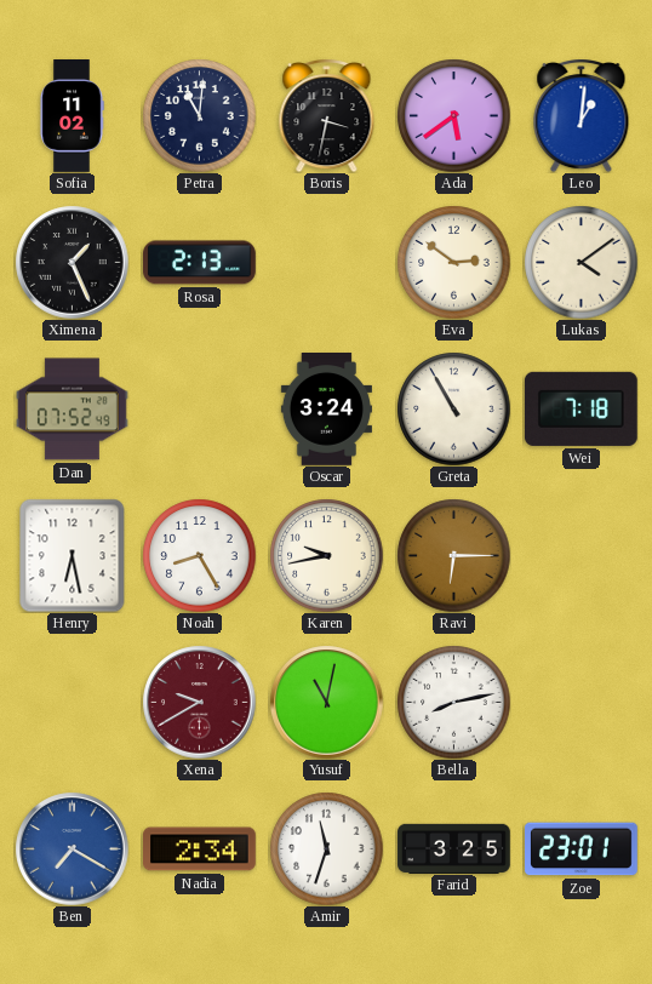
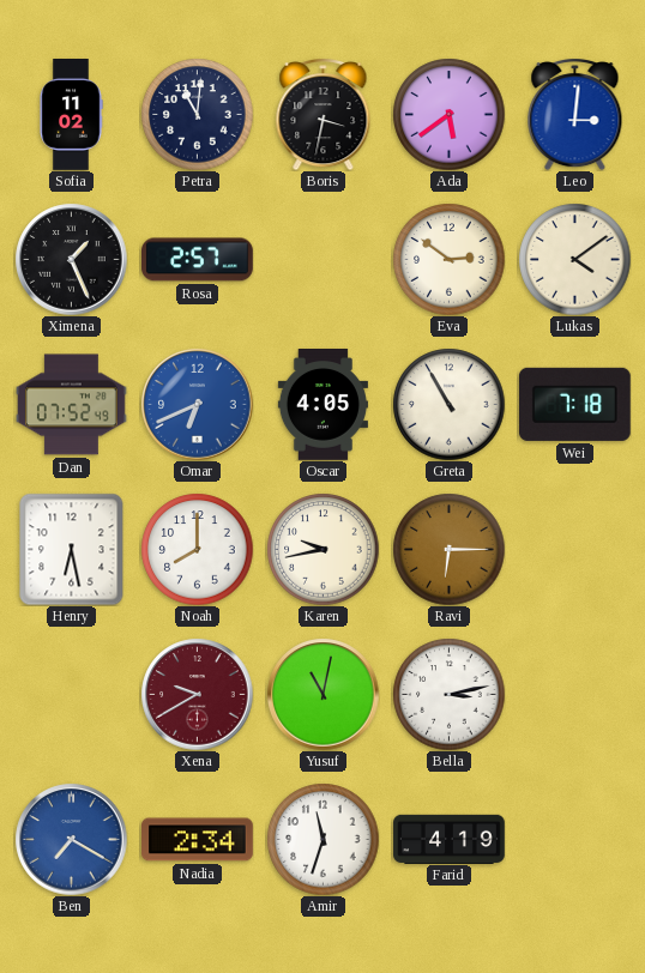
Leo: 1:01 -> 3:01
Rosa: 2:13 -> 2:57
Omar: none -> 6:41
Oscar: 3:24 -> 4:05
Noah: 8:25 -> 8:00
Bella: 8:13 -> 3:13
Farid: 3:25 -> 4:19
Zoe: 23:01 -> none
